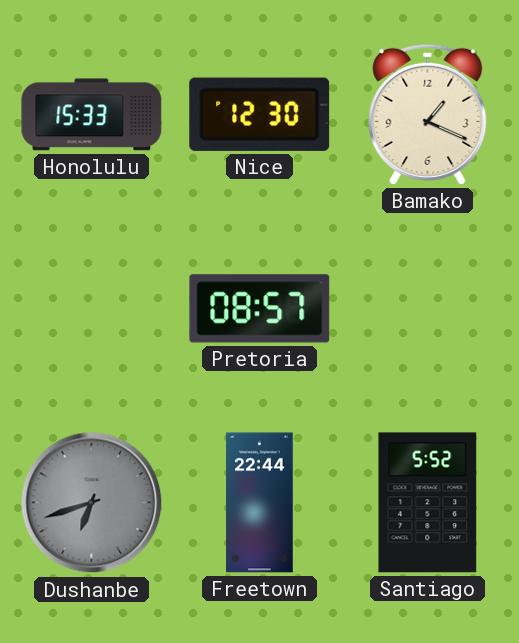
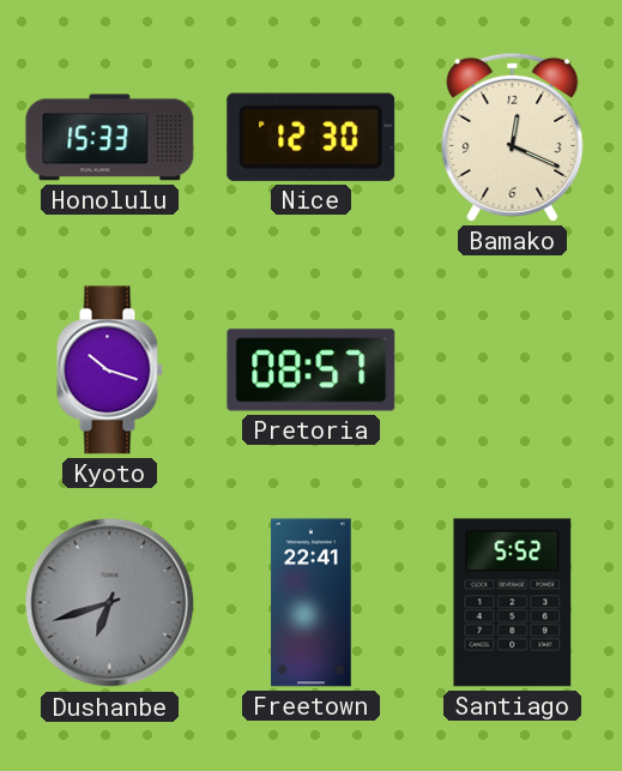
Bamako: 1:19 -> 12:19
Kyoto: none -> 10:18
Freetown: 22:44 -> 22:41
